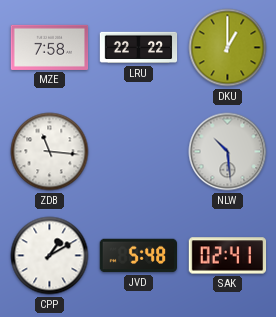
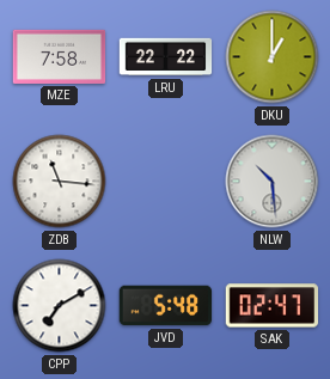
CPP: 1:10 -> 7:10
SAK: 02:41 -> 02:47
